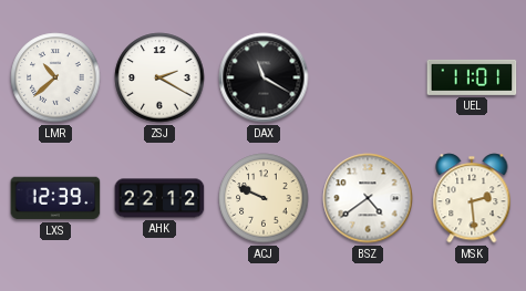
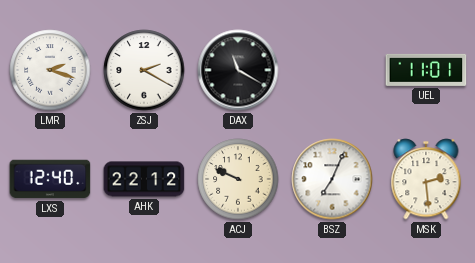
LMR: 10:38 -> 2:18
LXS: 12:39 -> 12:40
BSZ: 4:39 -> 7:04
